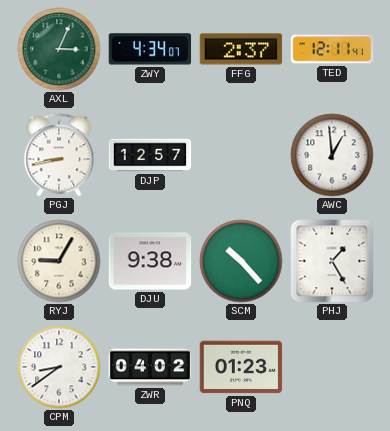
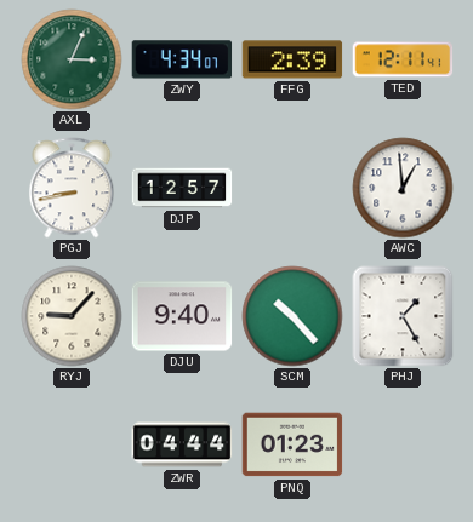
FFG: 2:37 -> 2:39
RYJ: 9:05 -> 9:07
DJU: 9:38 -> 9:40
CPM: 8:39 -> none
ZWR: 04:02 -> 04:44
